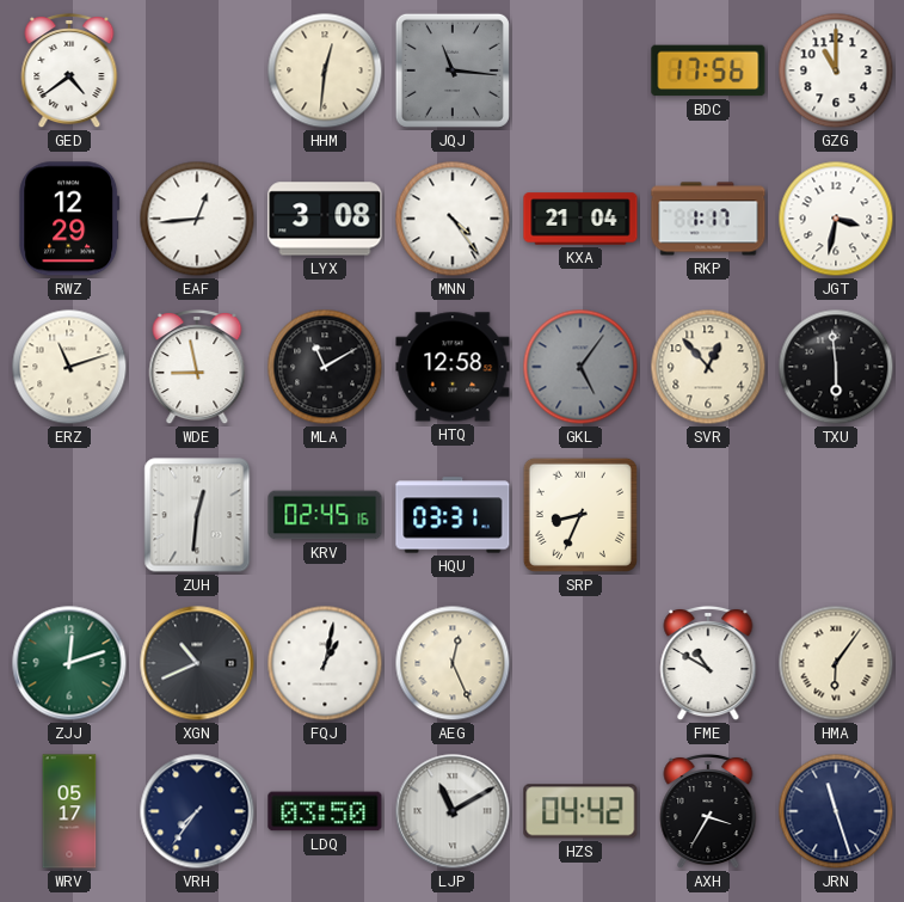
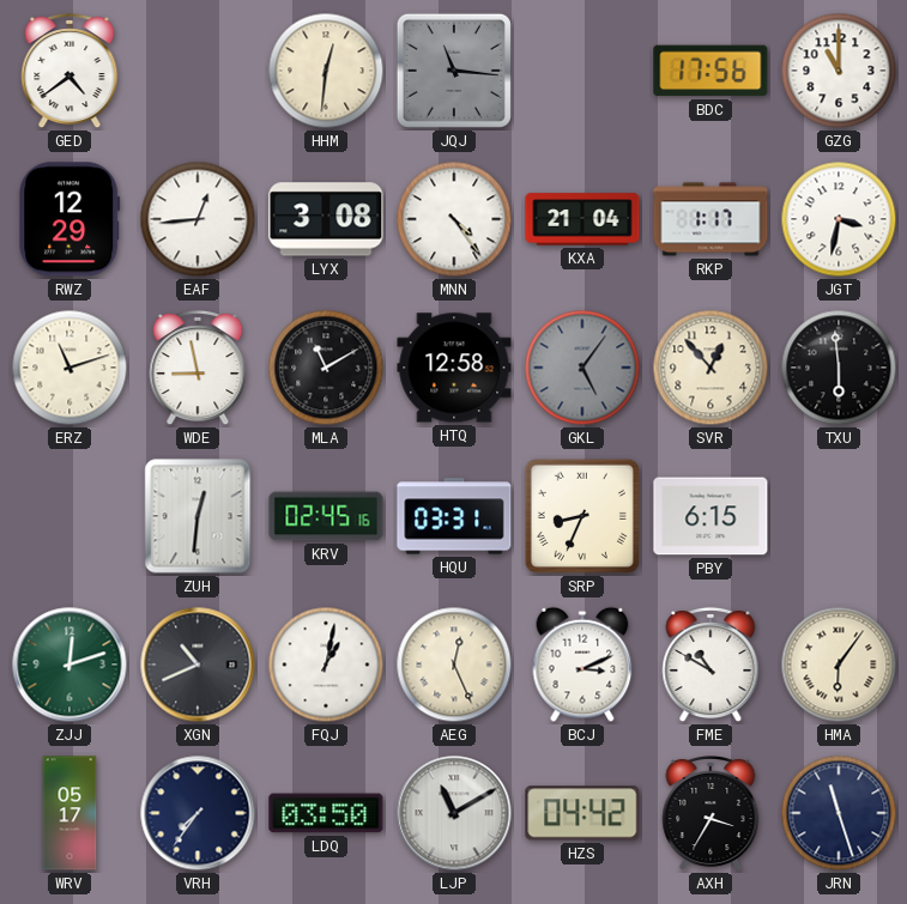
PBY: none -> 6:15
BCJ: none -> 3:11
